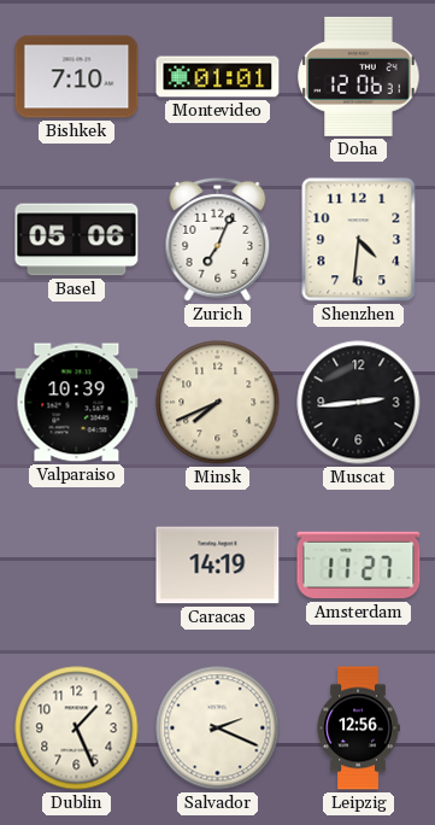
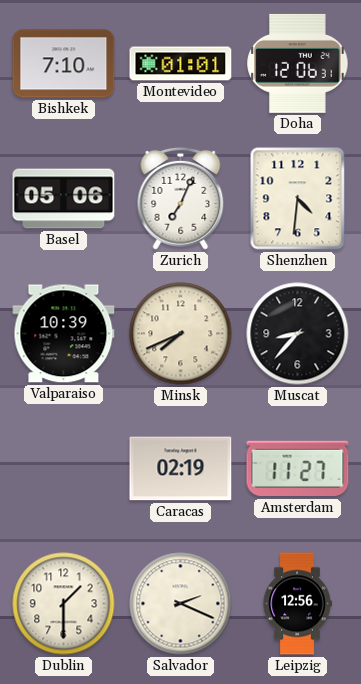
Muscat: 2:44 -> 8:37
Caracas: 14:19 -> 02:19
Dublin: 1:26 -> 1:30
